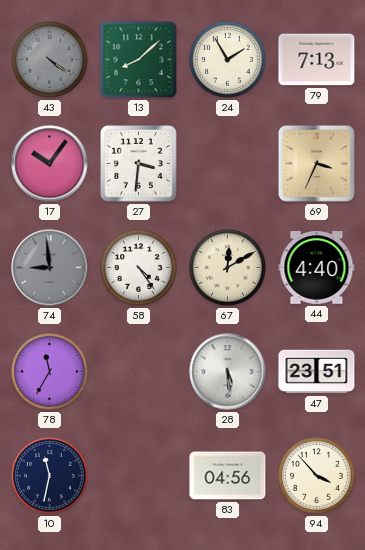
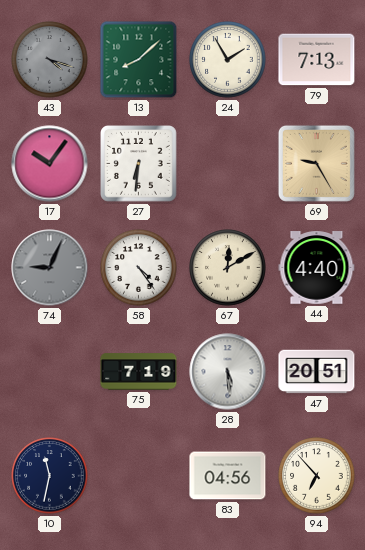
43: 4:21 -> 4:18
27: 3:31 -> 6:31
69: 3:34 -> 9:25
74: 8:59 -> 9:04
78: 11:35 -> none
75: none -> 7:19
47: 23:51 -> 20:51
94: 3:53 -> 6:53
